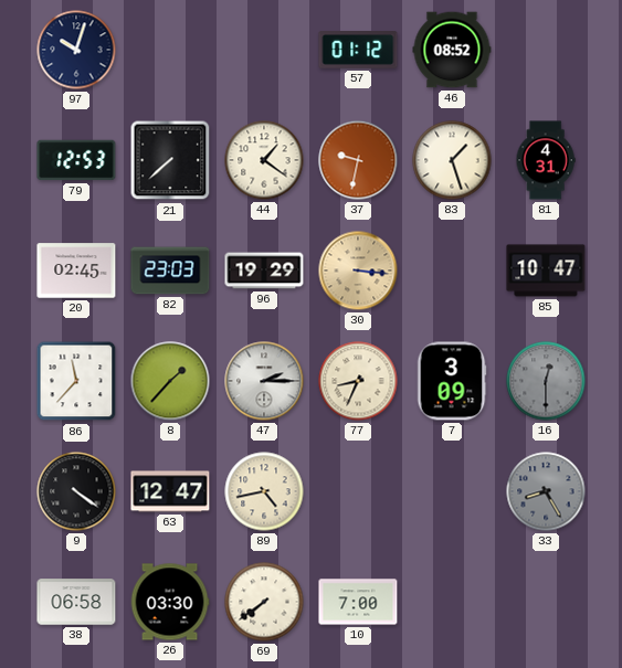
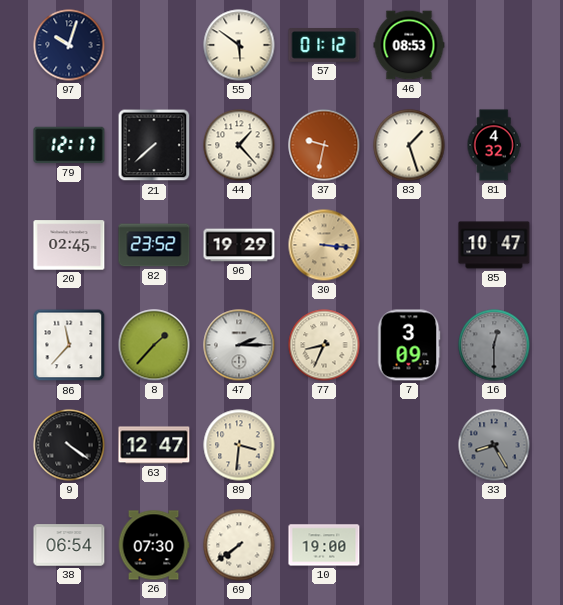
55: none -> 5:51
46: 08:52 -> 08:53
79: 12:53 -> 12:17
44: 1:21 -> 1:23
81: 4:31 -> 4:32
82: 23:03 -> 23:52
89: 4:43 -> 3:31
38: 06:58 -> 06:54
26: 03:30 -> 07:30
10: 7:00 -> 19:00
